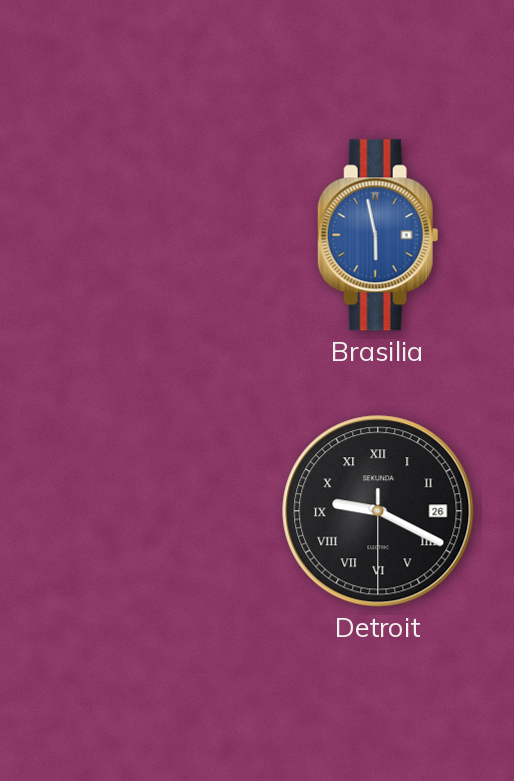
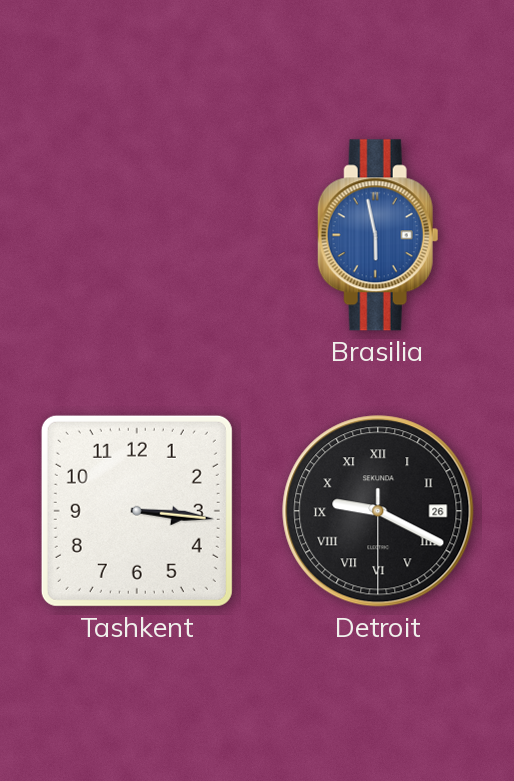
Tashkent: none -> 3:16
